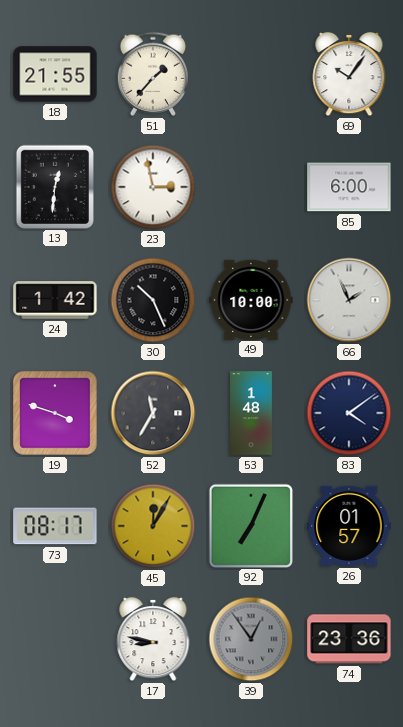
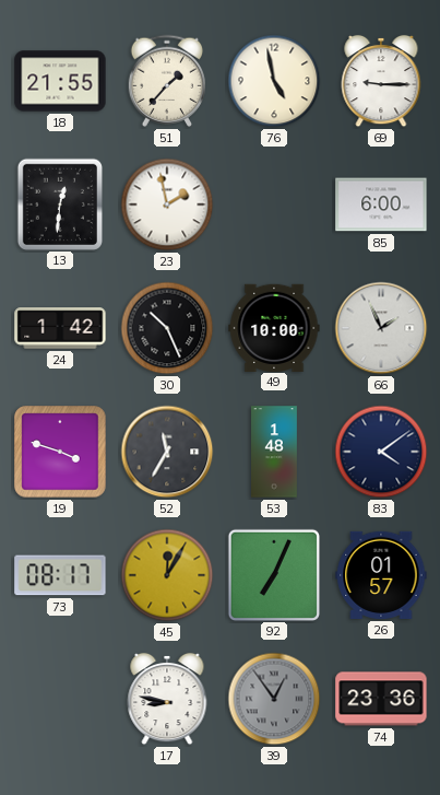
76: none -> 4:58
69: 10:06 -> 9:15
23: 2:58 -> 1:58
